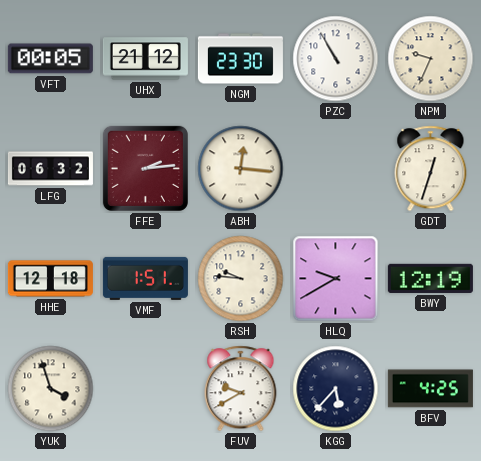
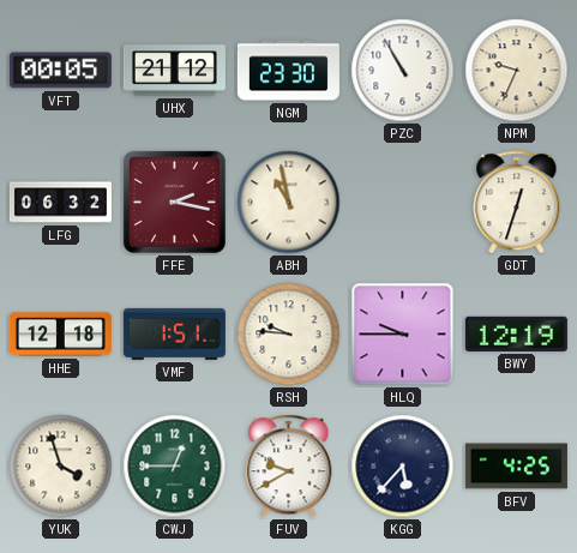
FFE: 2:14 -> 2:17
ABH: 12:16 -> 10:58
HLQ: 9:40 -> 9:45
CWJ: none -> 12:45
